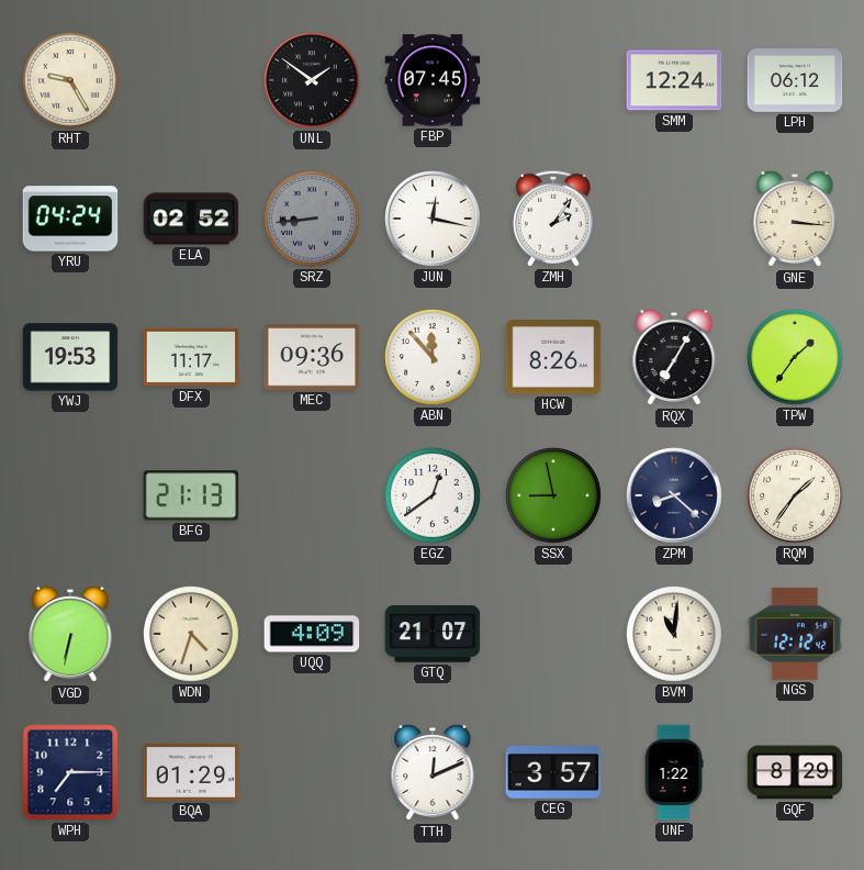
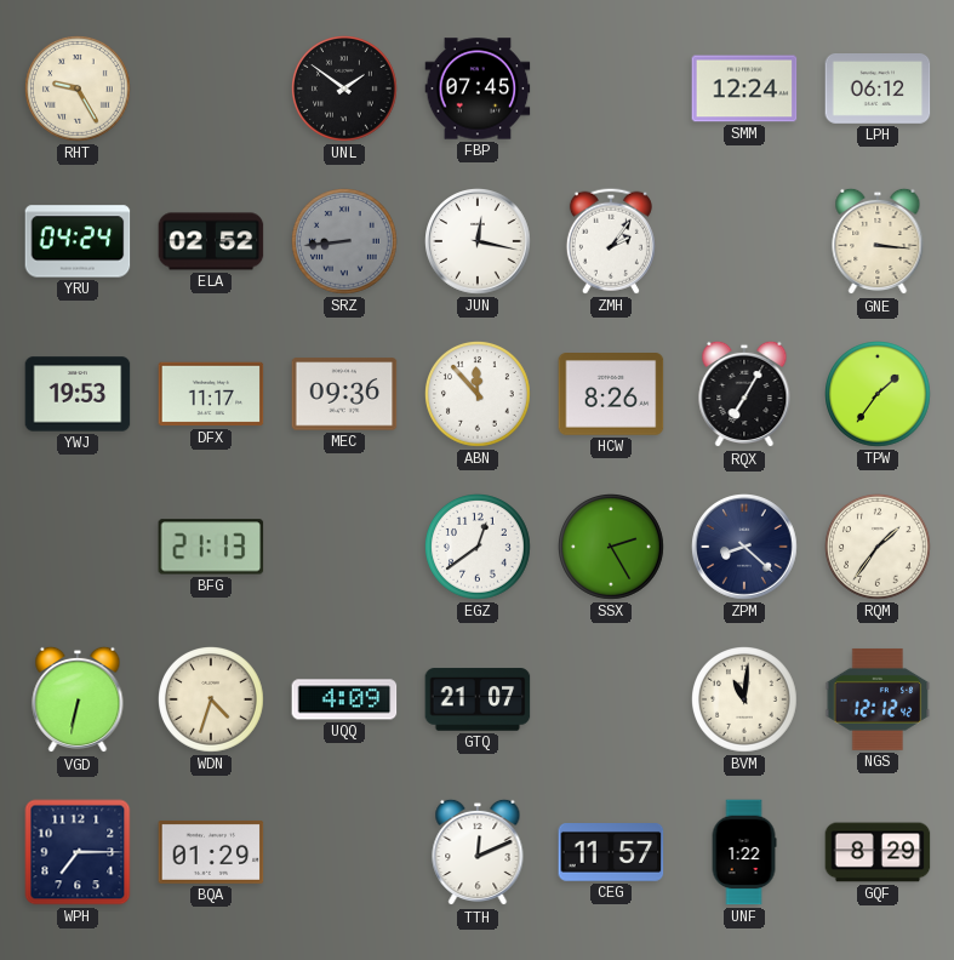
SSX: 8:58 -> 2:25
CEG: 3:57 -> 11:57
